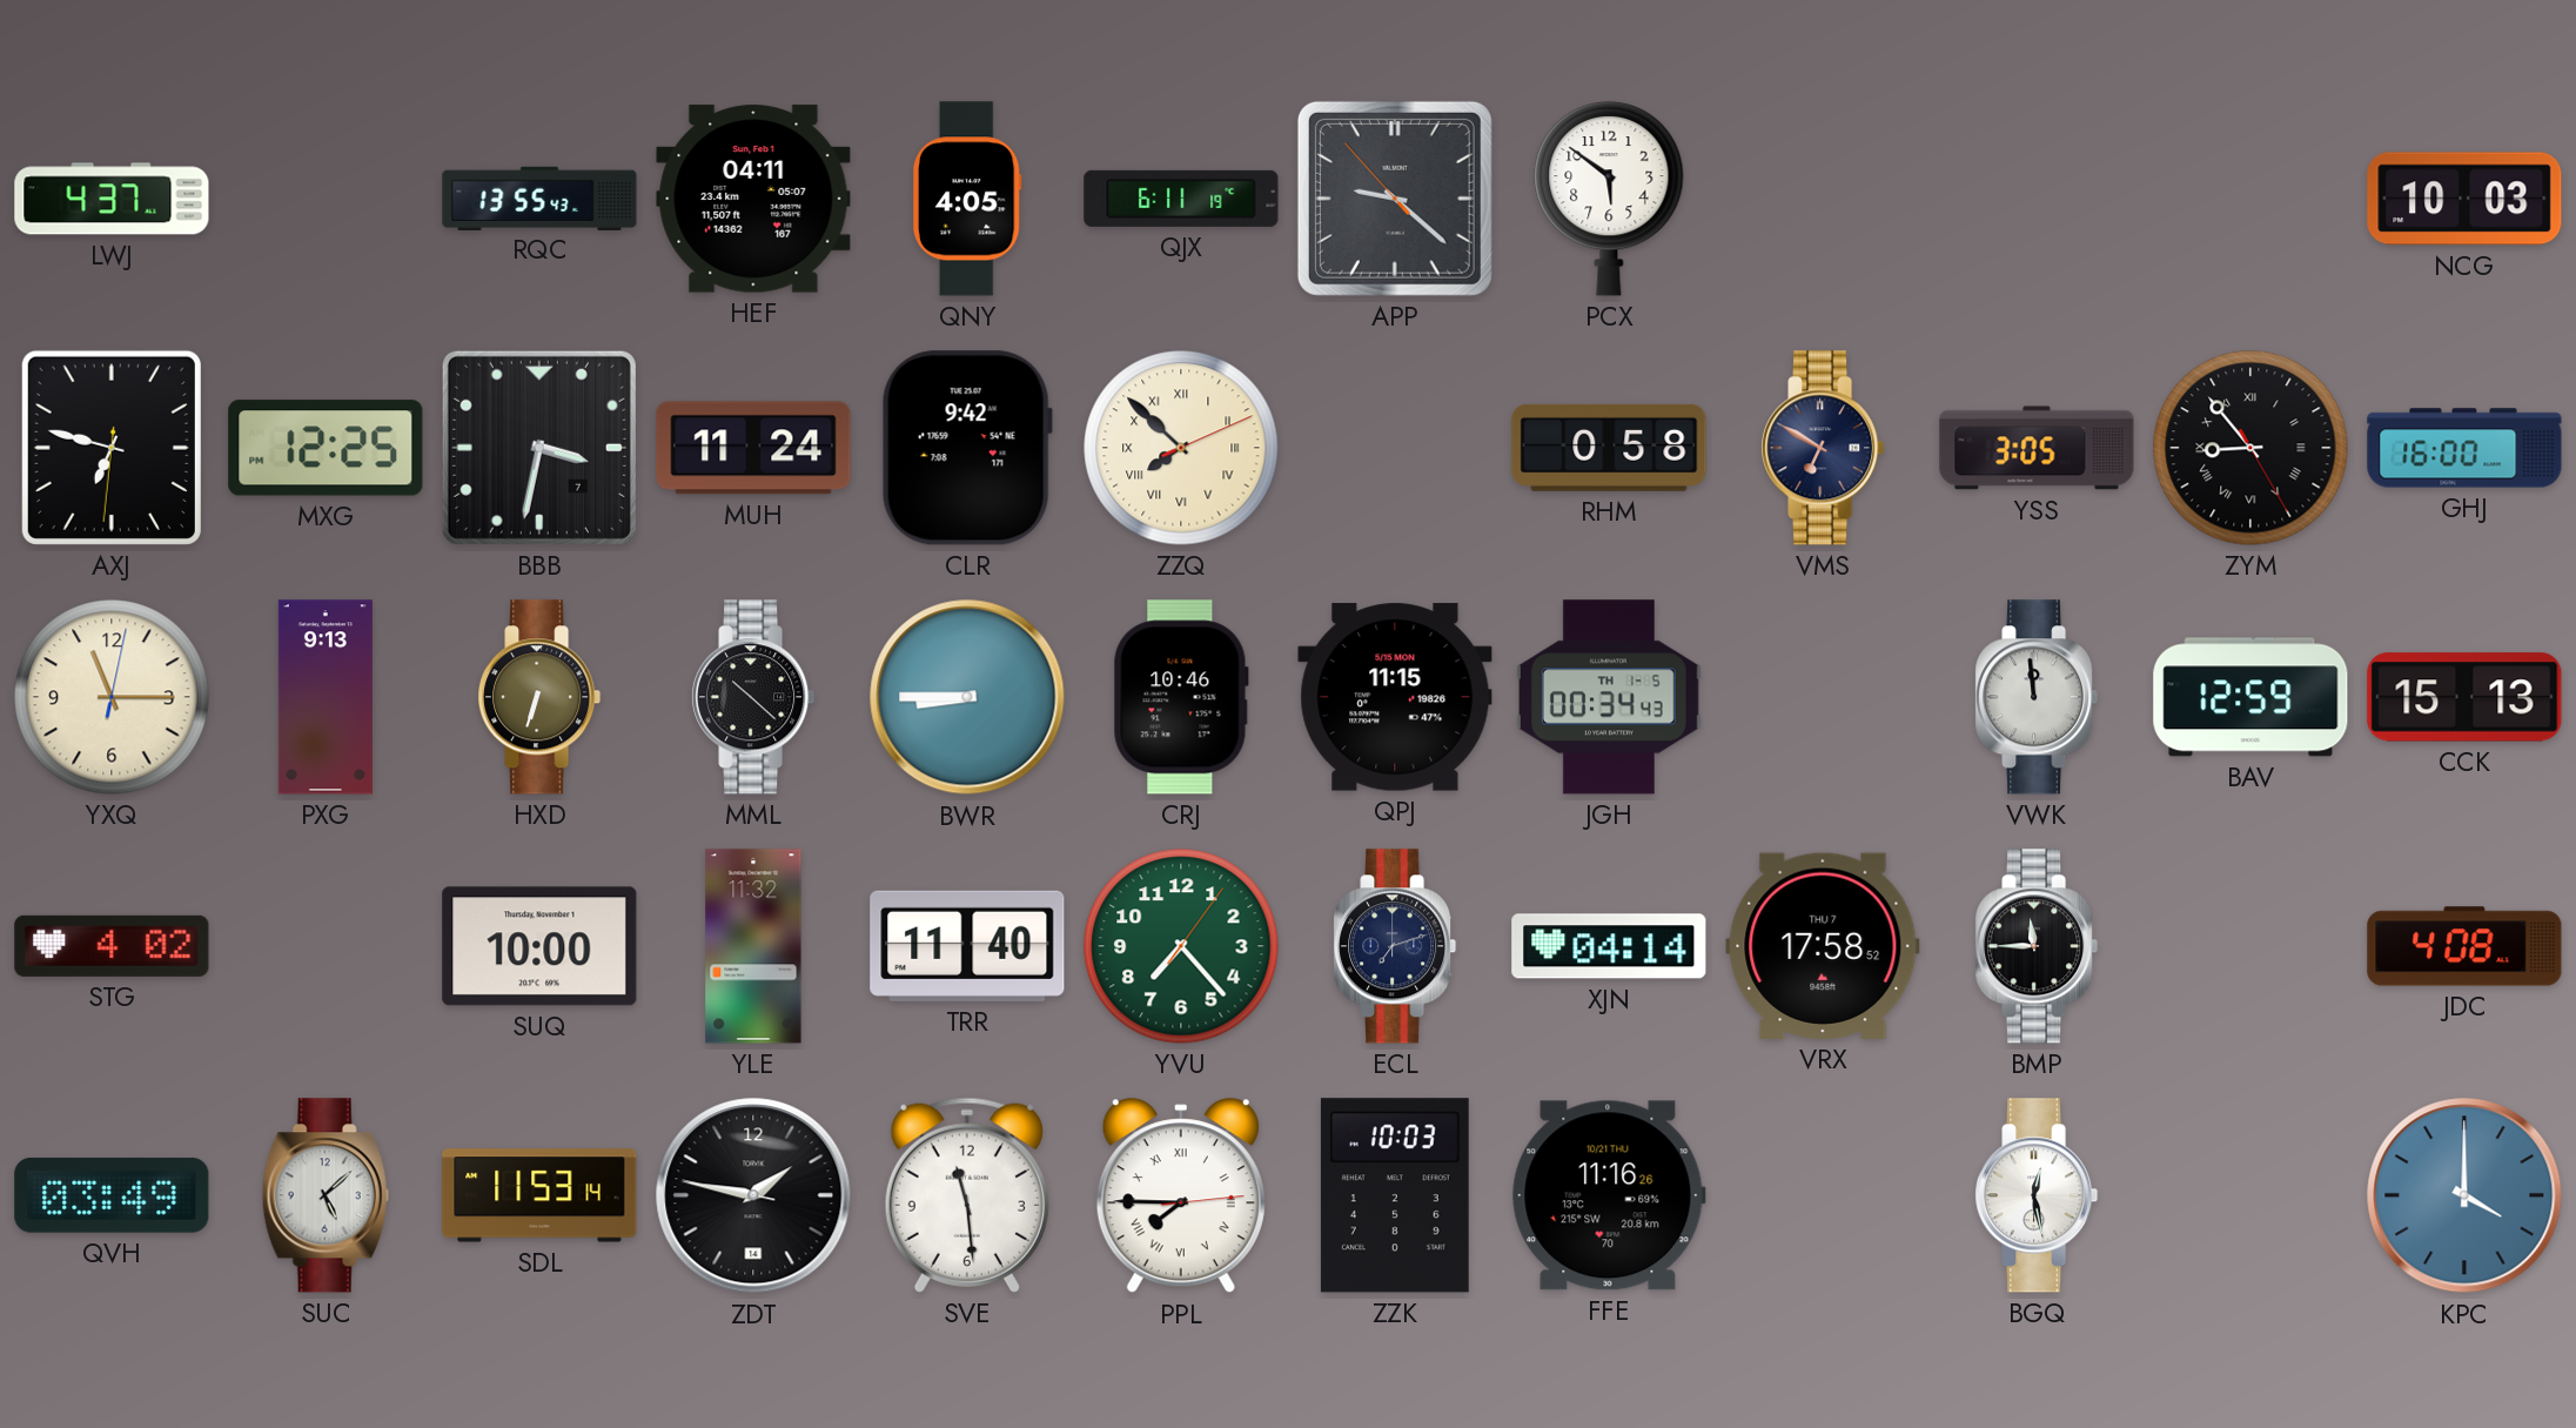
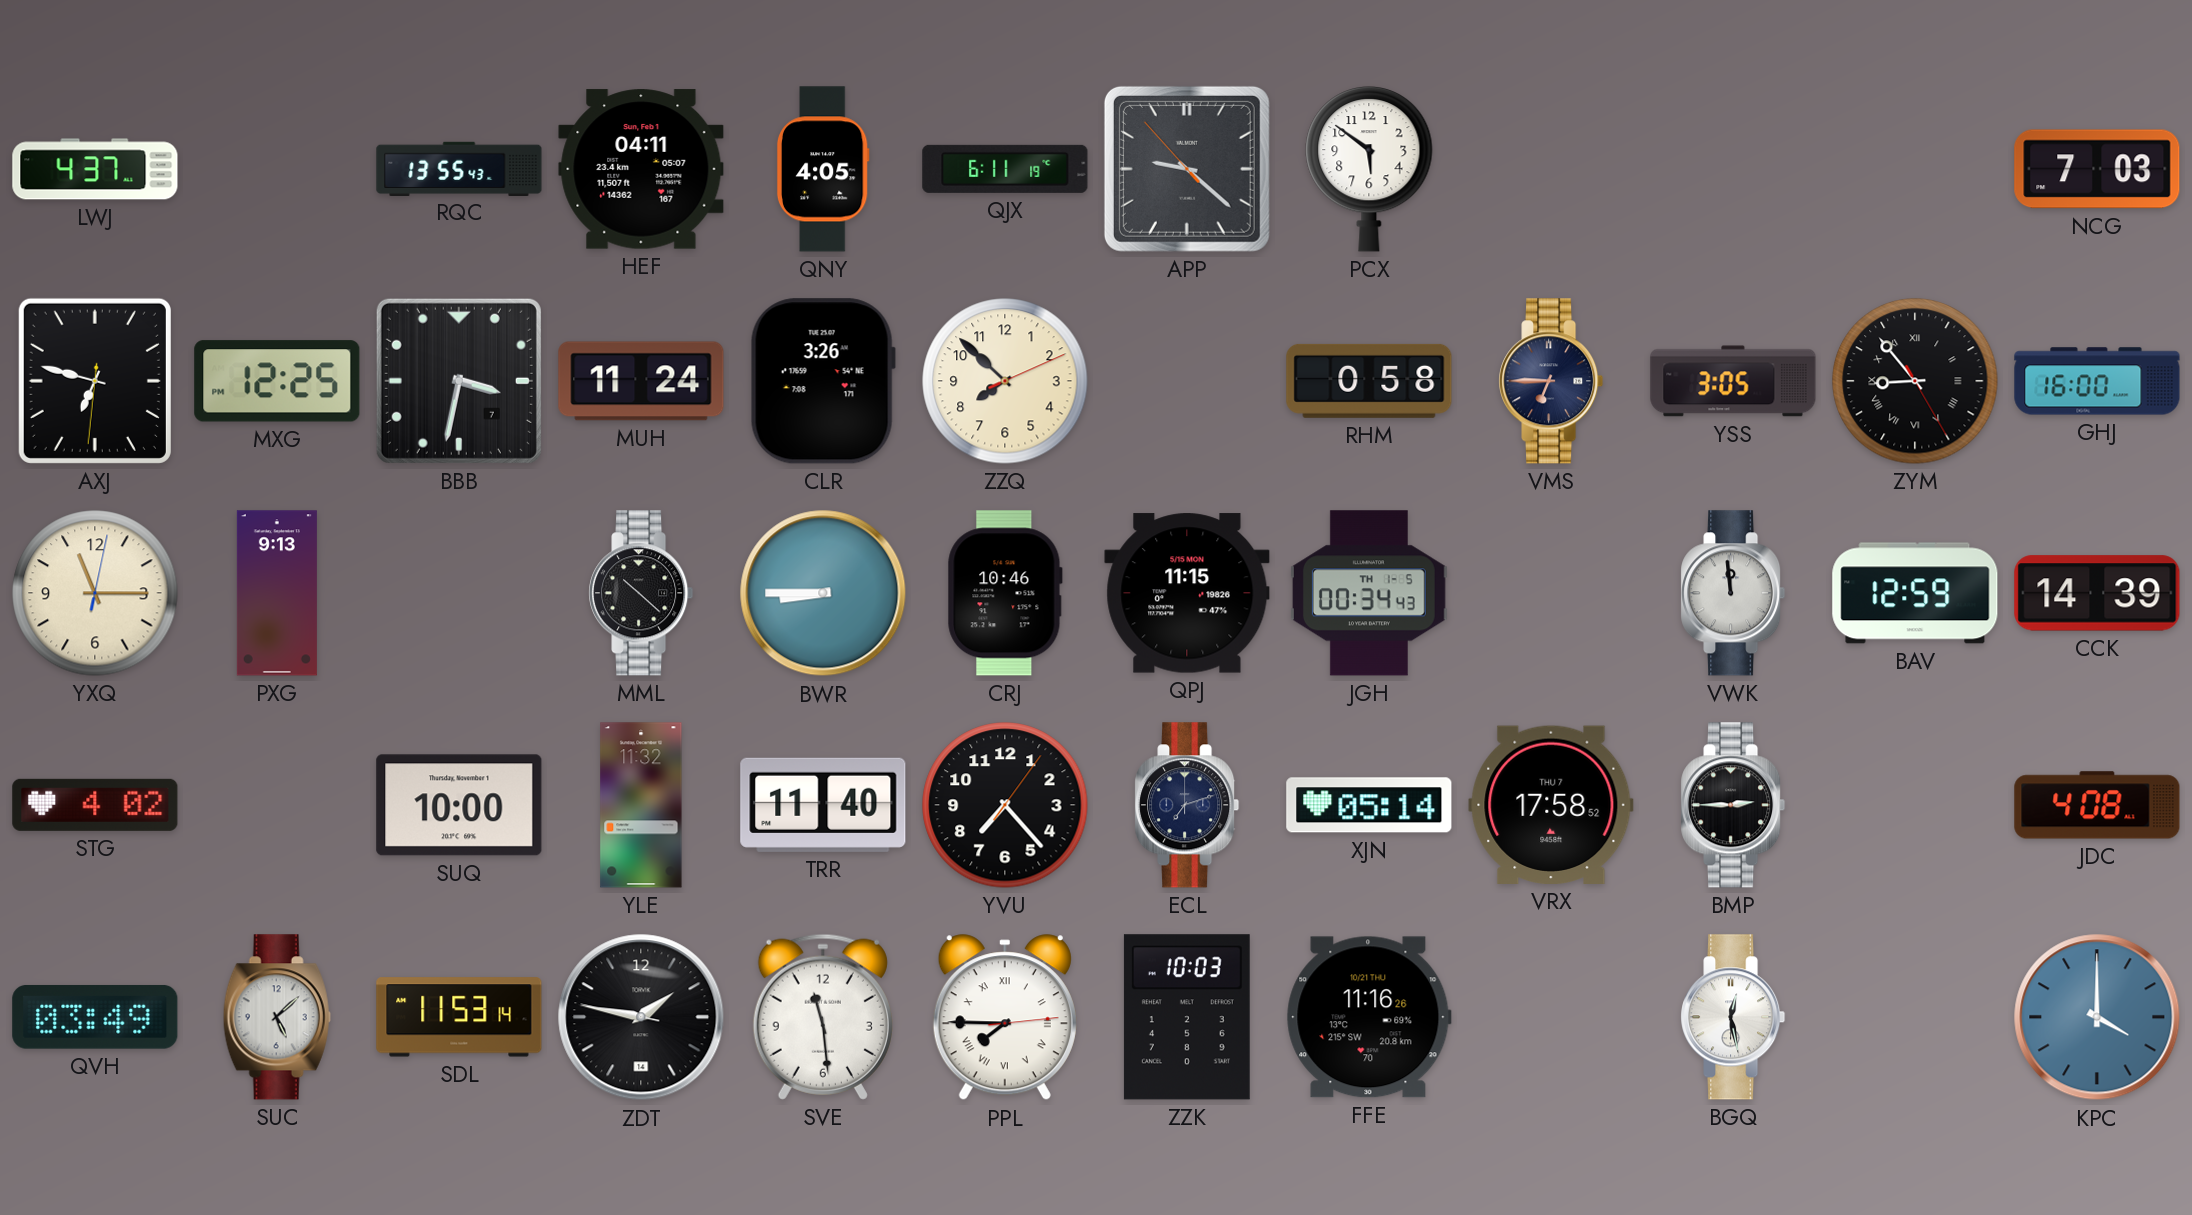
NCG: 10:03 -> 7:03
CLR: 9:42 -> 3:26
ZZQ numerals: Roman -> Arabic
VMS: 6:50 -> 6:45
HXD: 6:33 -> none
CCK: 15:13 -> 14:39
YVU dial: green -> black
XJN: 04:14 -> 05:14
BMP: 11:45 -> 2:45
